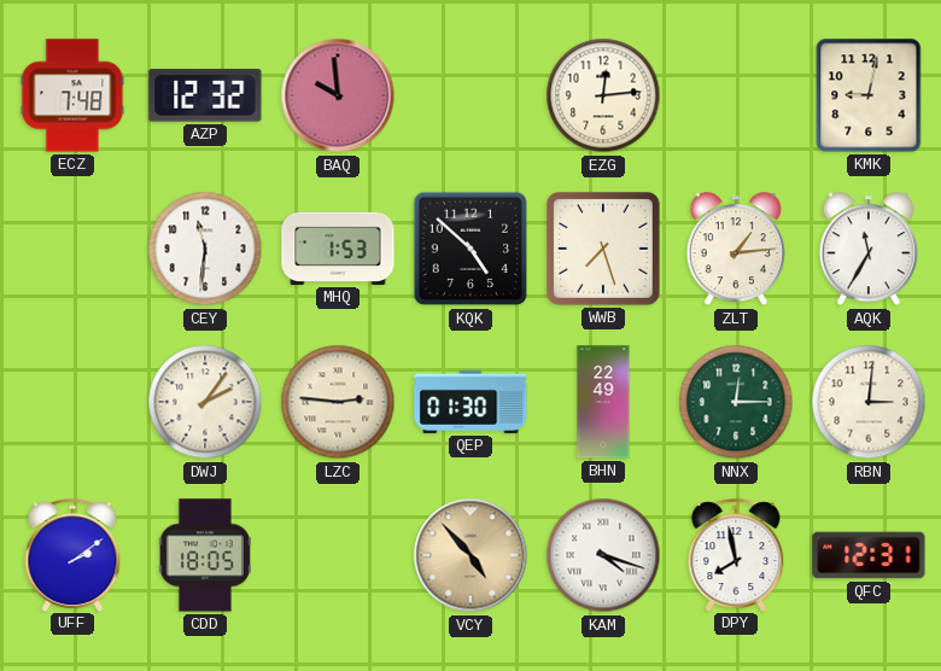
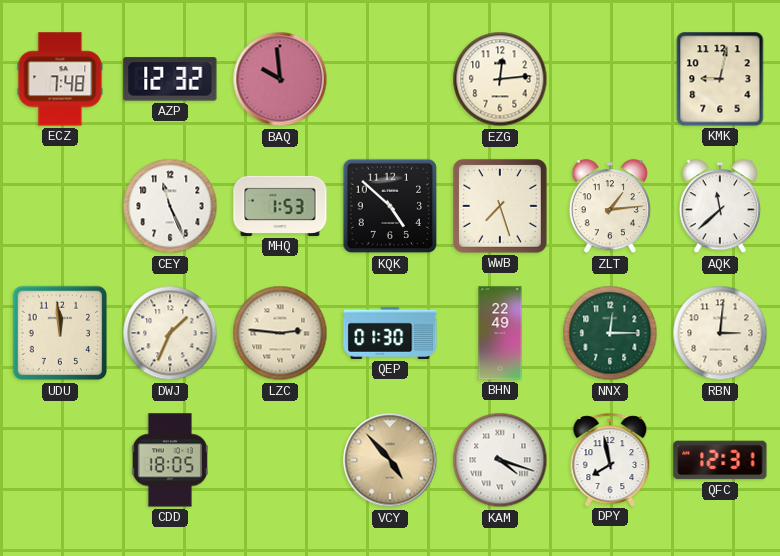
CEY: 11:31 -> 11:26
AQK: 11:35 -> 11:38
UDU: none -> 11:59
DWJ: 2:06 -> 1:34
UFF: 2:09 -> none
